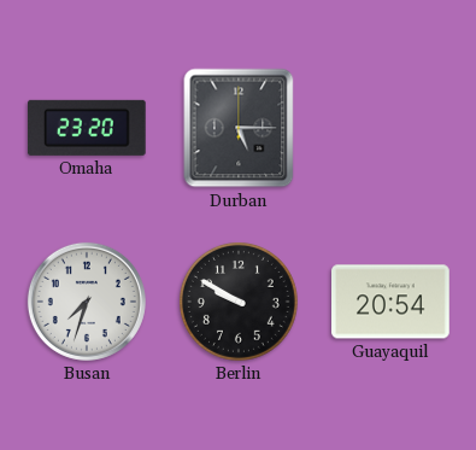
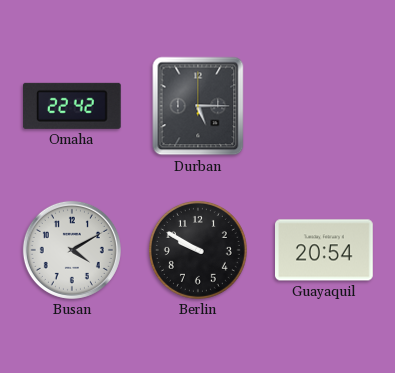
Omaha: 23:20 -> 22:42
Busan: 7:33 -> 4:10
